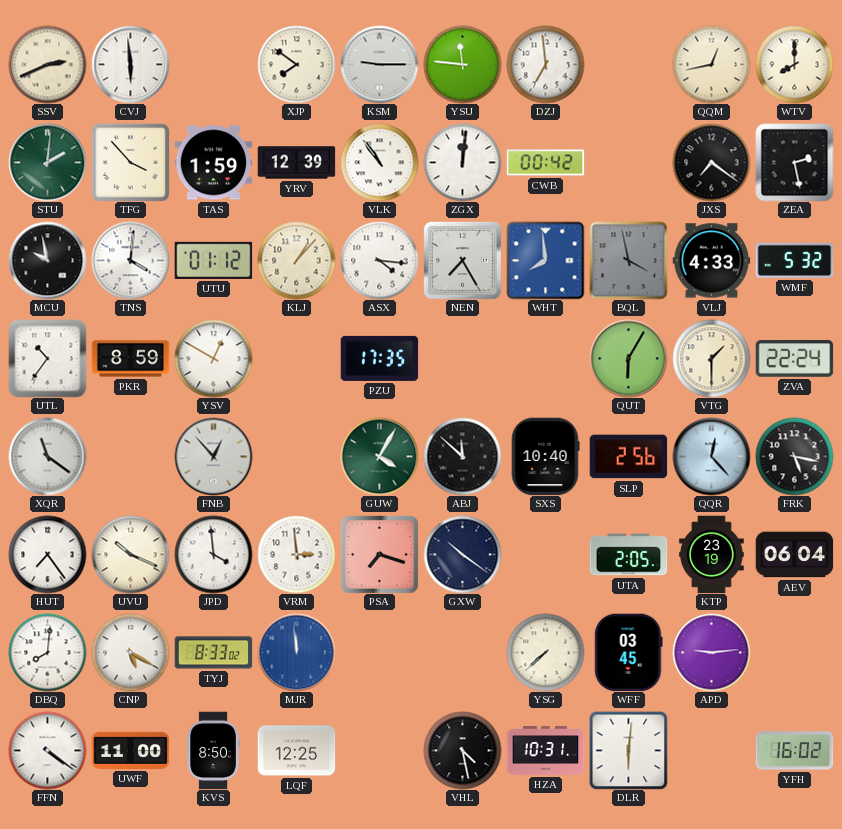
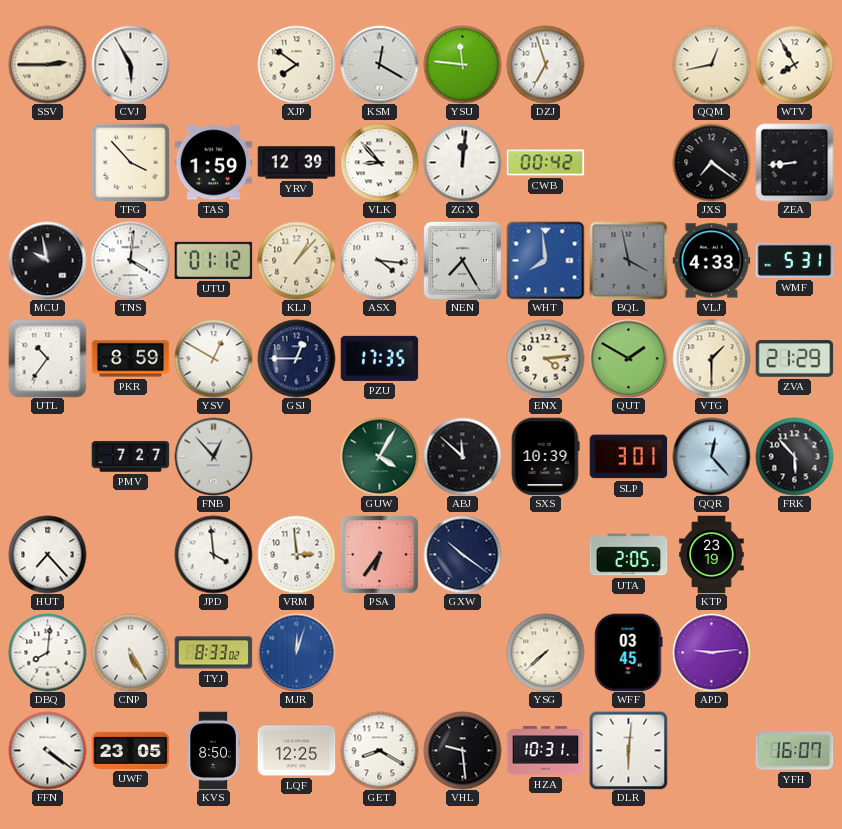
SSV: 2:41 -> 2:45
CVJ: 5:59 -> 5:55
KSM: 9:15 -> 12:20
DZJ: 6:59 -> 6:57
WTV: 8:00 -> 7:55
STU: 2:01 -> none
VLK: 10:54 -> 8:53
ZEA: 2:28 -> 8:44
WMF: 5:32 -> 5:31
GSJ: none -> 12:45
ENX: none -> 4:14
QUT: 6:05 -> 1:50
ZVA: 22:24 -> 21:29
XQR: 11:21 -> none
PMV: none -> 7:27
SXS: 10:40 -> 10:39
SLP: 2:56 -> 3:01
FRK: 5:17 -> 5:53
HUT: 7:24 -> 7:23
UVU: 10:19 -> none
PSA: 7:18 -> 6:36
AEV: 06:04 -> none
CNP: 5:20 -> 5:25
MJR: 11:59 -> 12:03
UWF: 11:00 -> 23:05
GET: none -> 8:20
VHL: 4:28 -> 9:29
YFH: 16:02 -> 16:07
